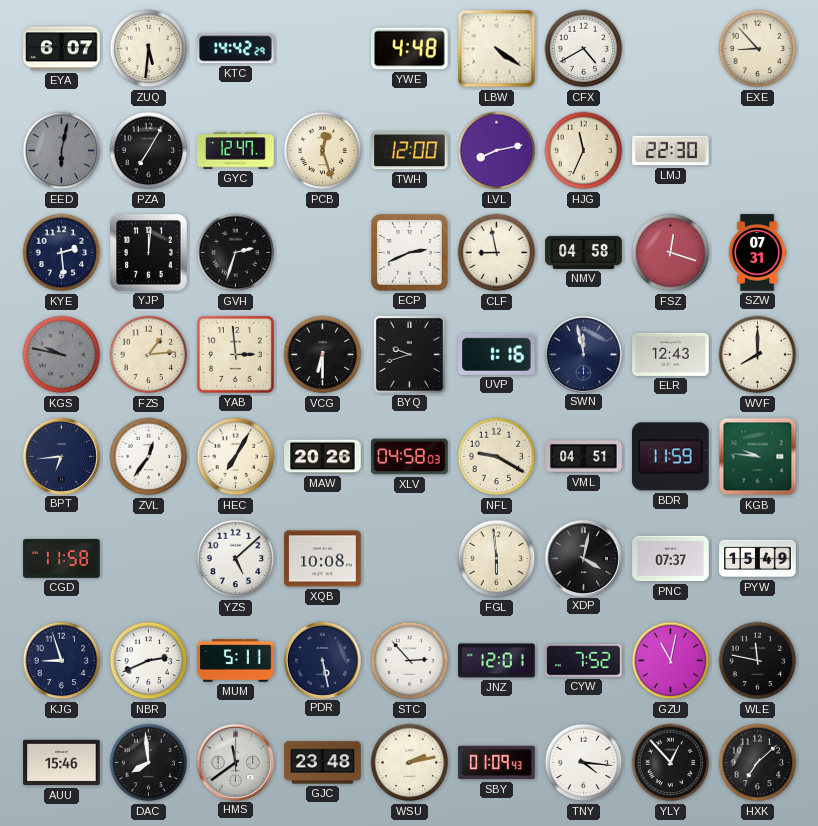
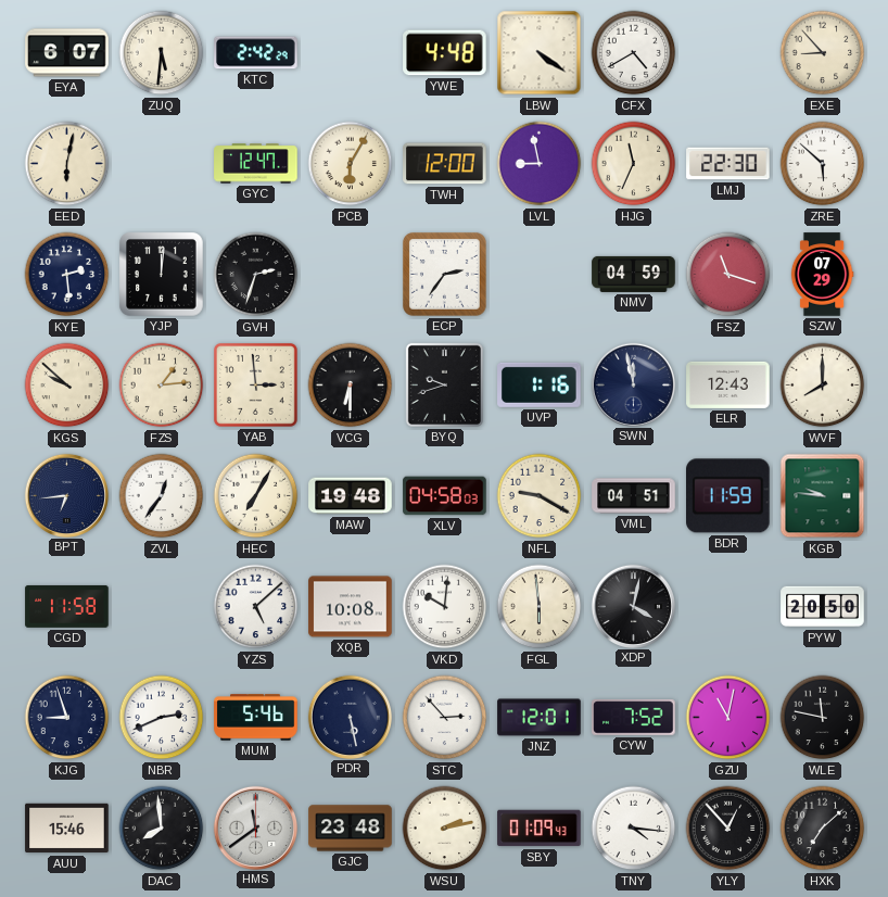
KTC: 14:42 -> 2:42
EED dial: grey -> cream
PZA: 7:05 -> none
PCB: 12:27 -> 6:05
LVL: 8:13 -> 8:58
ZRE: none -> 5:52
ECP: 2:41 -> 2:36
CLF: 8:58 -> none
NMV: 04:58 -> 04:59
FSZ: 12:18 -> 11:18
SZW: 07:31 -> 07:29
KGS: 9:47 -> 9:52
KGS dial: grey -> cream
MAW: 20:26 -> 19:48
VKD: none -> 10:01
PNC: 07:37 -> none
PYW: 15:49 -> 20:50
MUM: 5:11 -> 5:46
